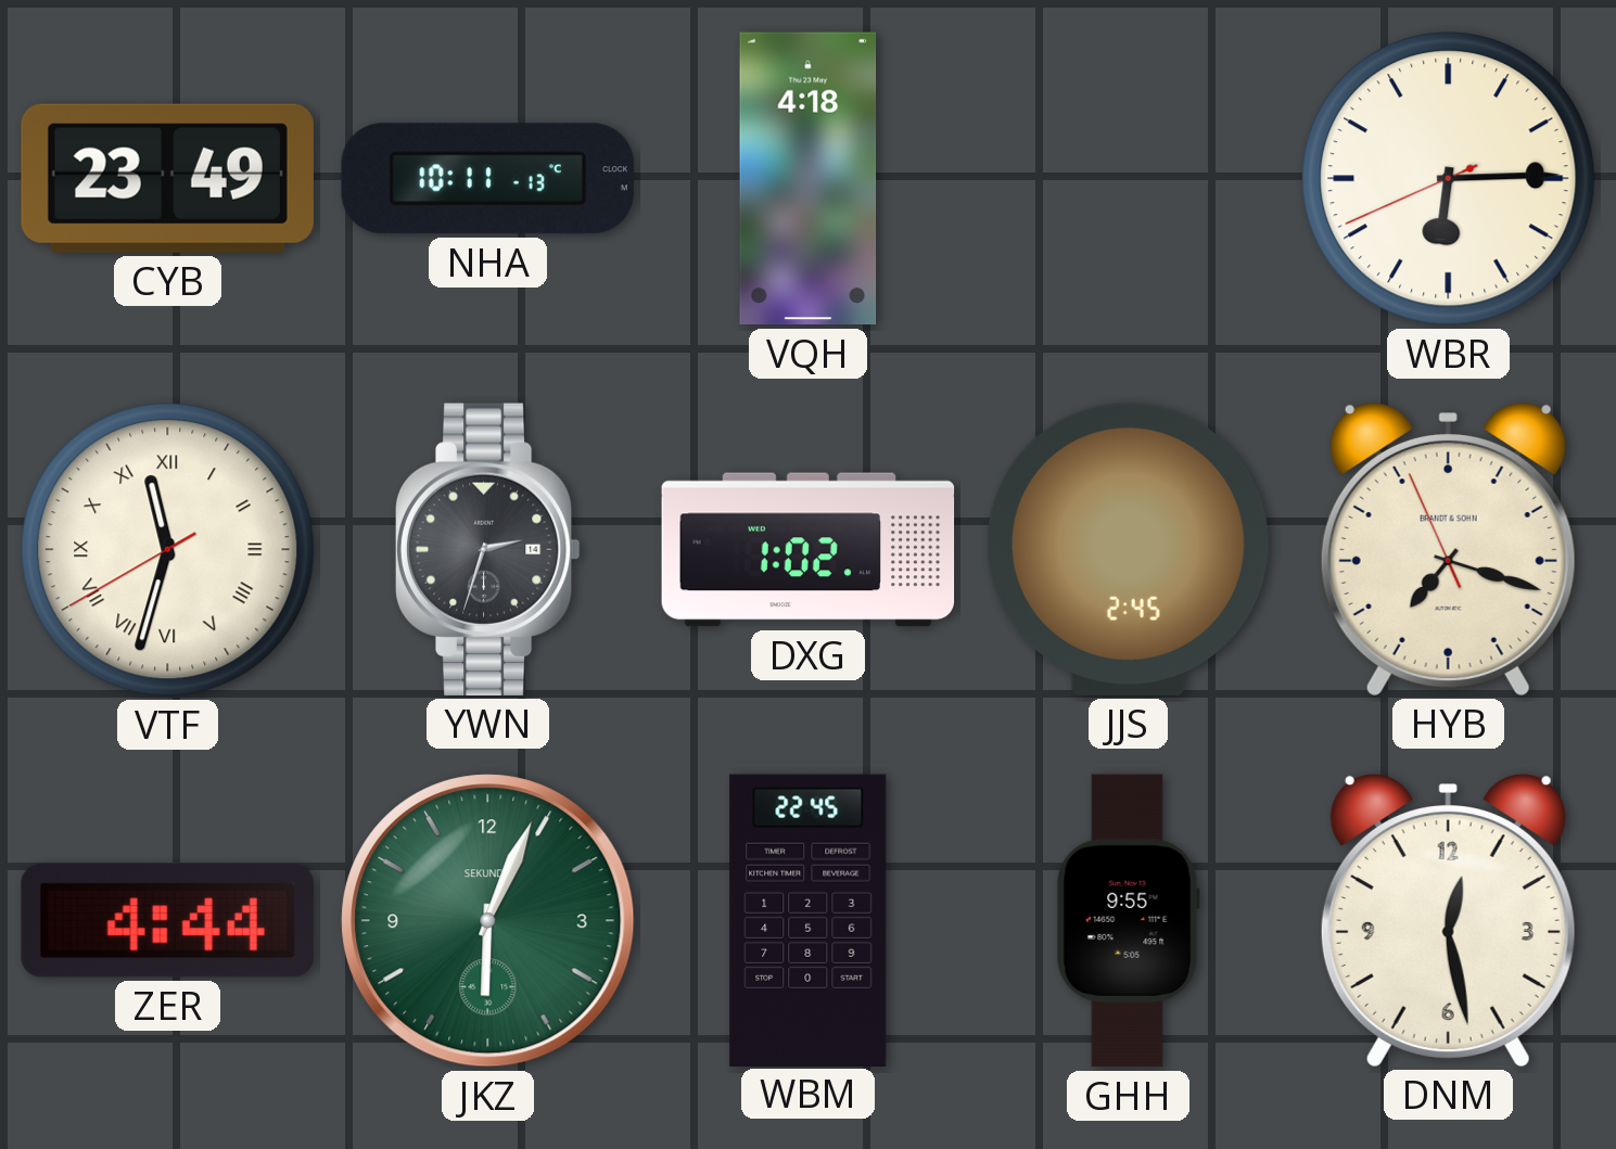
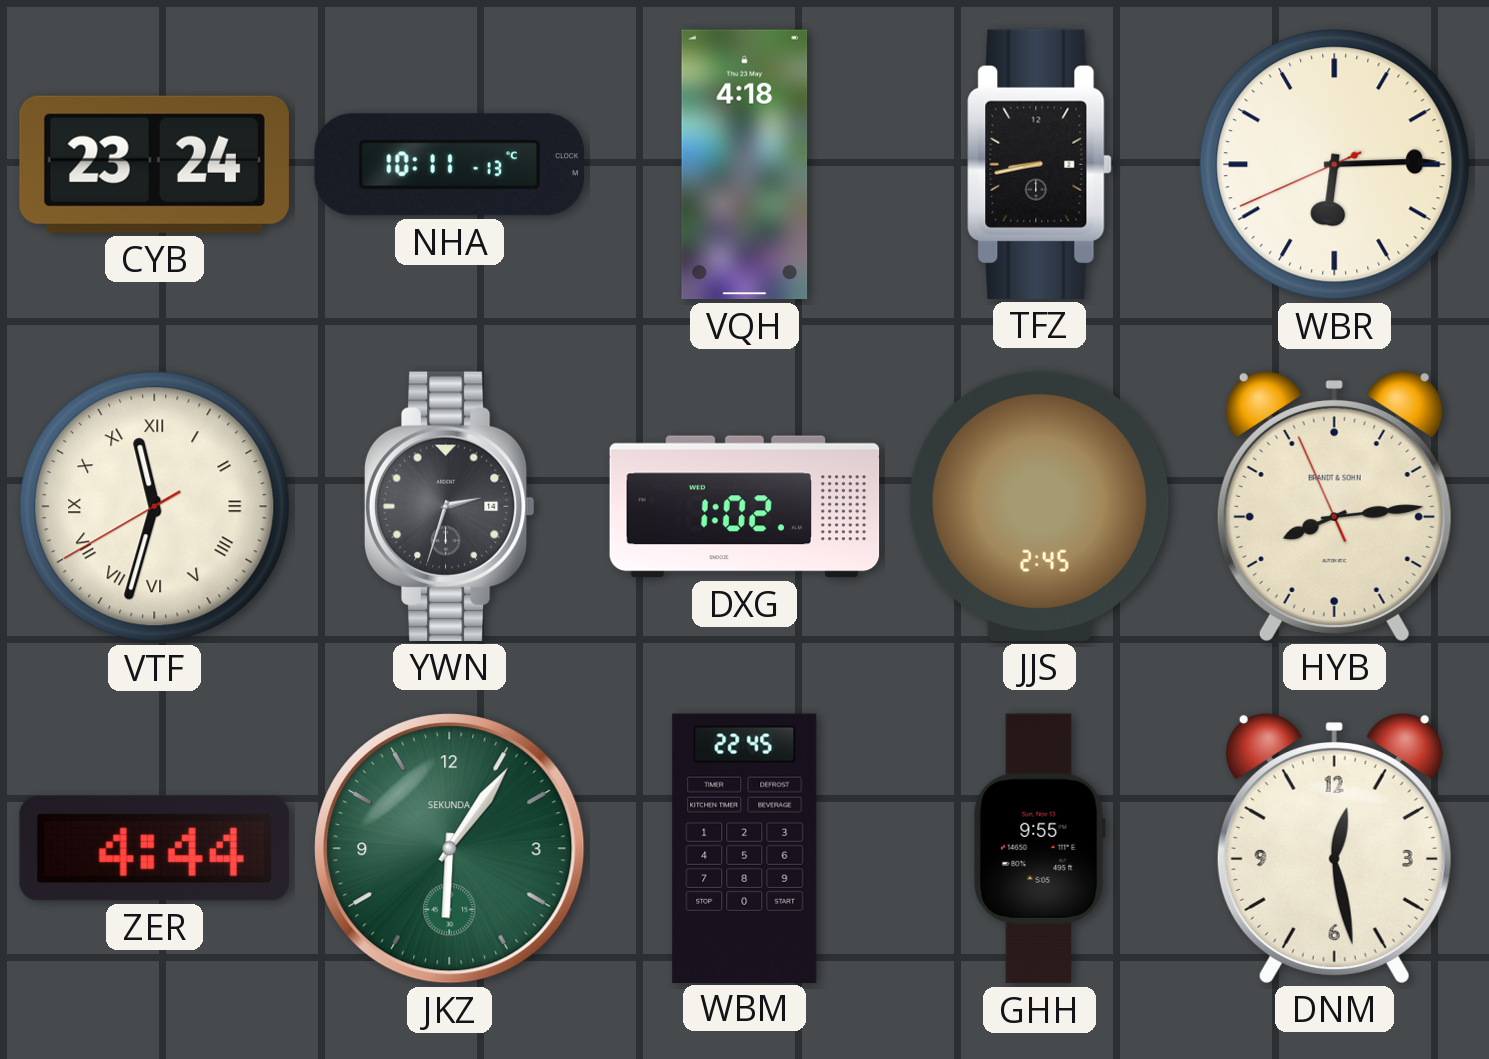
CYB: 23:49 -> 23:24
TFZ: none -> 8:43
HYB: 7:17 -> 8:13
JKZ: 6:04 -> 6:06
